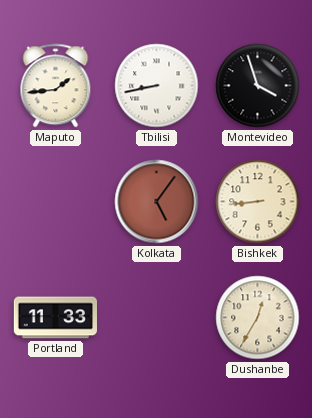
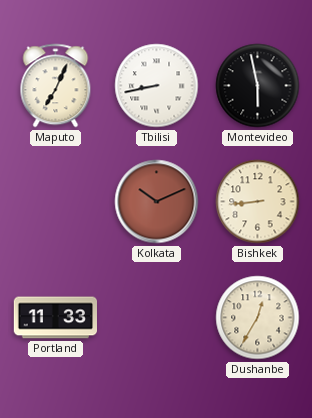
Maputo: 1:44 -> 7:04
Montevideo: 3:57 -> 5:58
Kolkata: 5:06 -> 10:11
